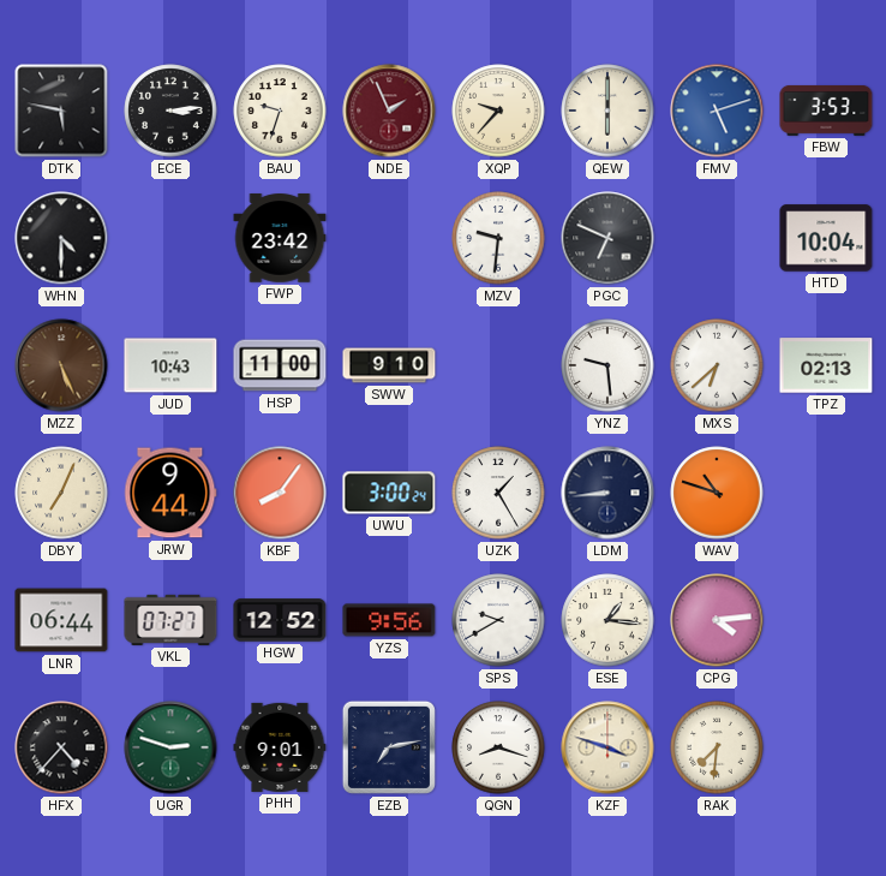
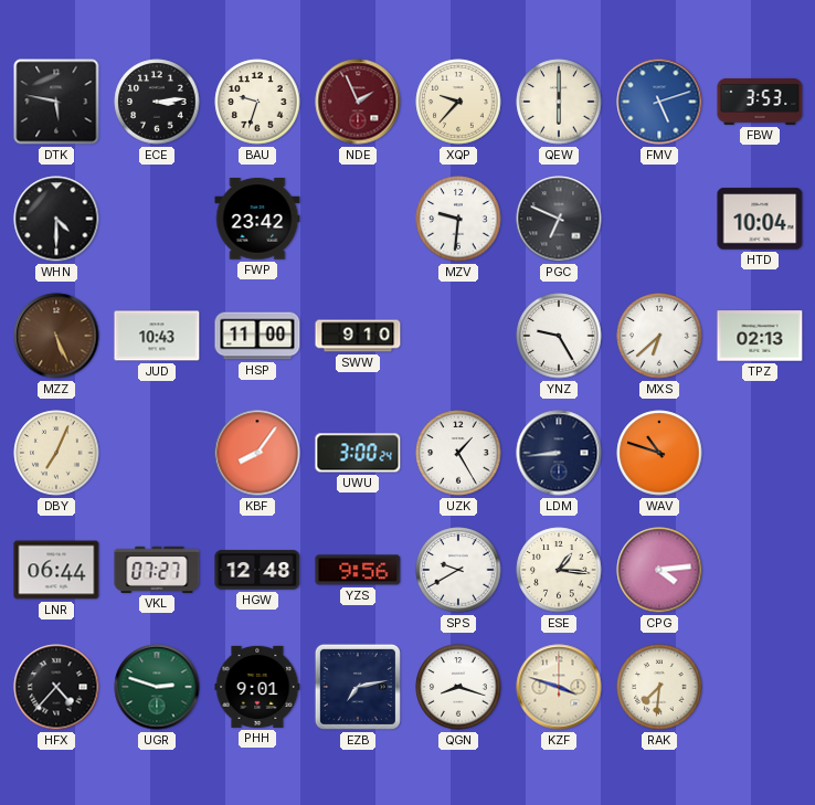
YNZ: 9:29 -> 9:25
JRW: 9:44 -> none
HGW: 12:52 -> 12:48
